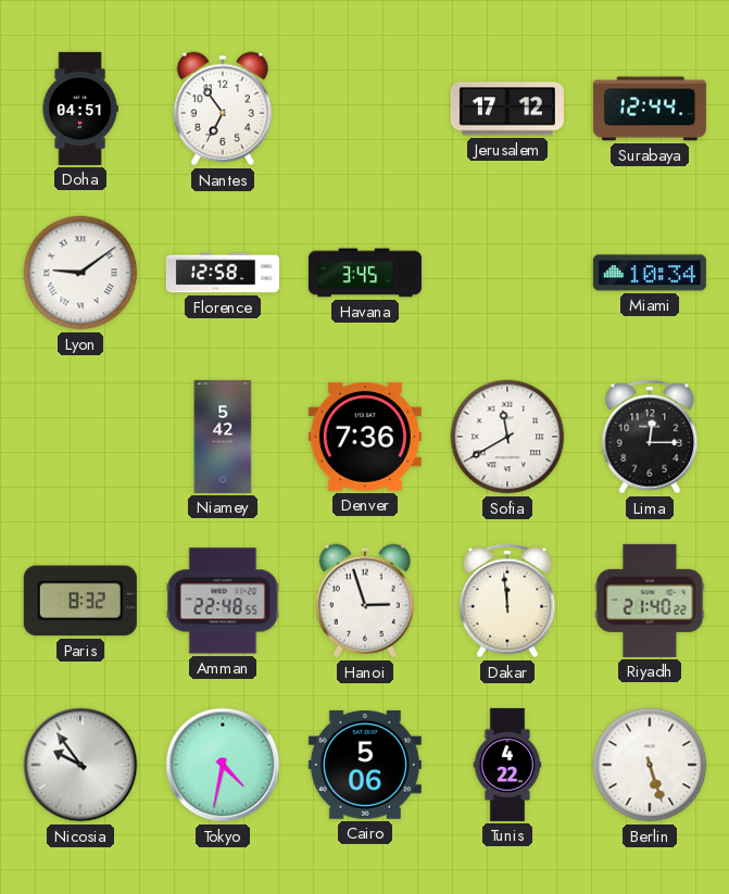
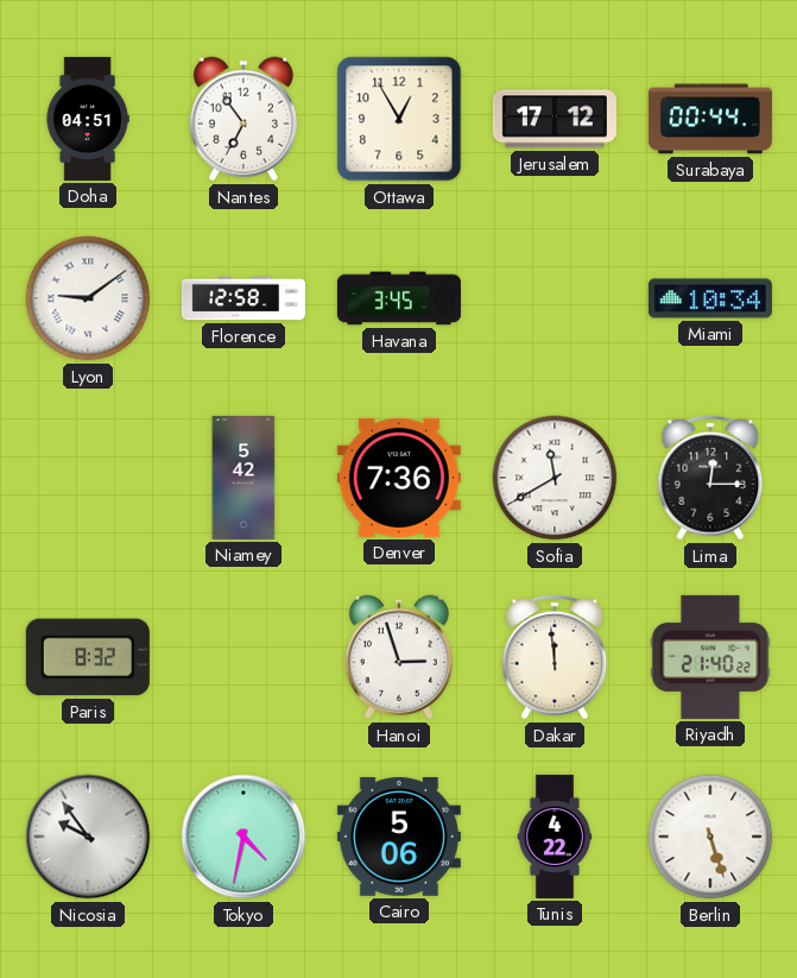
Ottawa: none -> 12:55
Surabaya: 12:44 -> 00:44
Amman: 22:48 -> none
